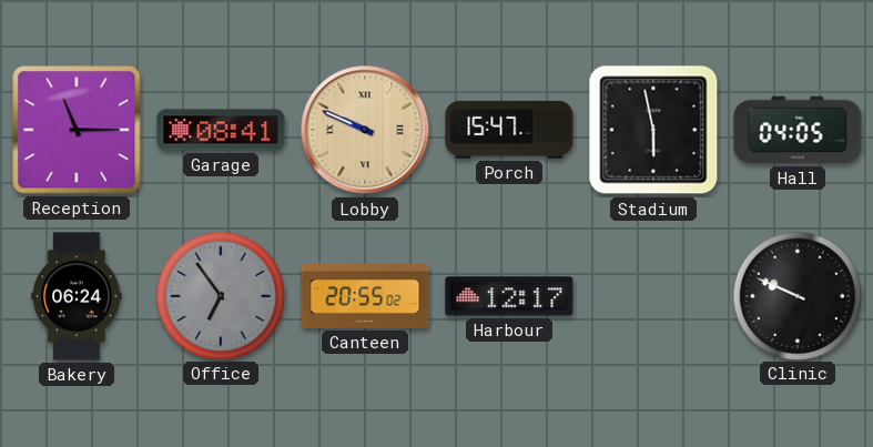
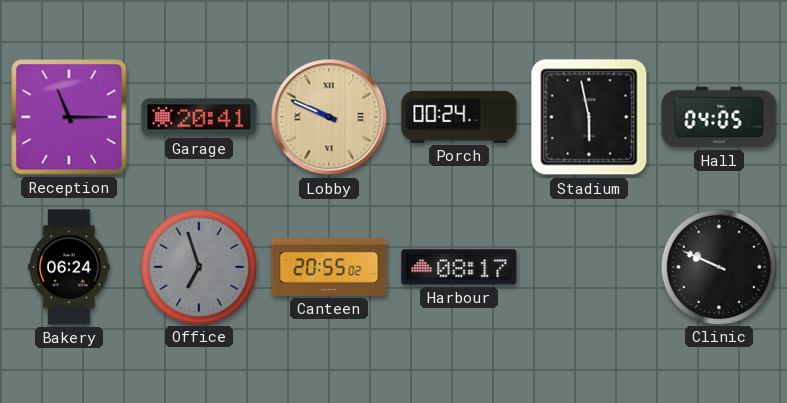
Garage: 08:41 -> 20:41
Porch: 15:47 -> 00:24
Office: 6:54 -> 6:57
Harbour: 12:17 -> 08:17
